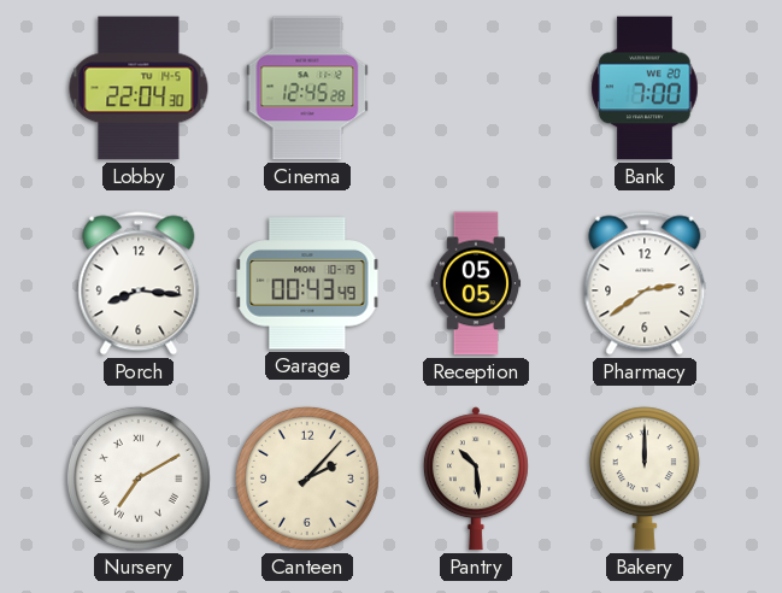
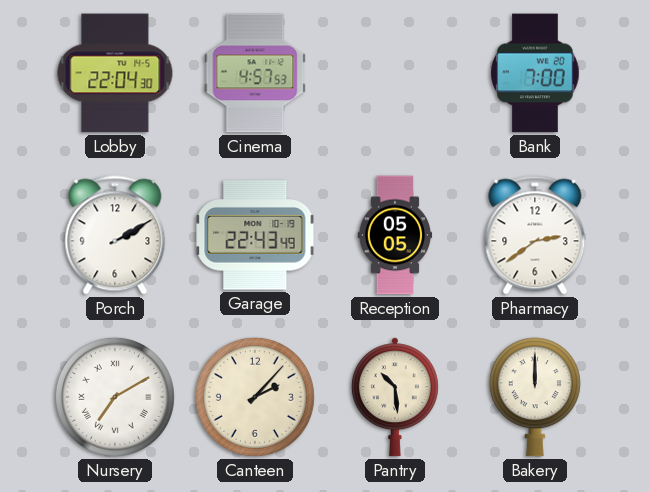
Cinema: 12:45 -> 4:57
Porch: 8:16 -> 2:10
Garage: 00:43 -> 22:43
